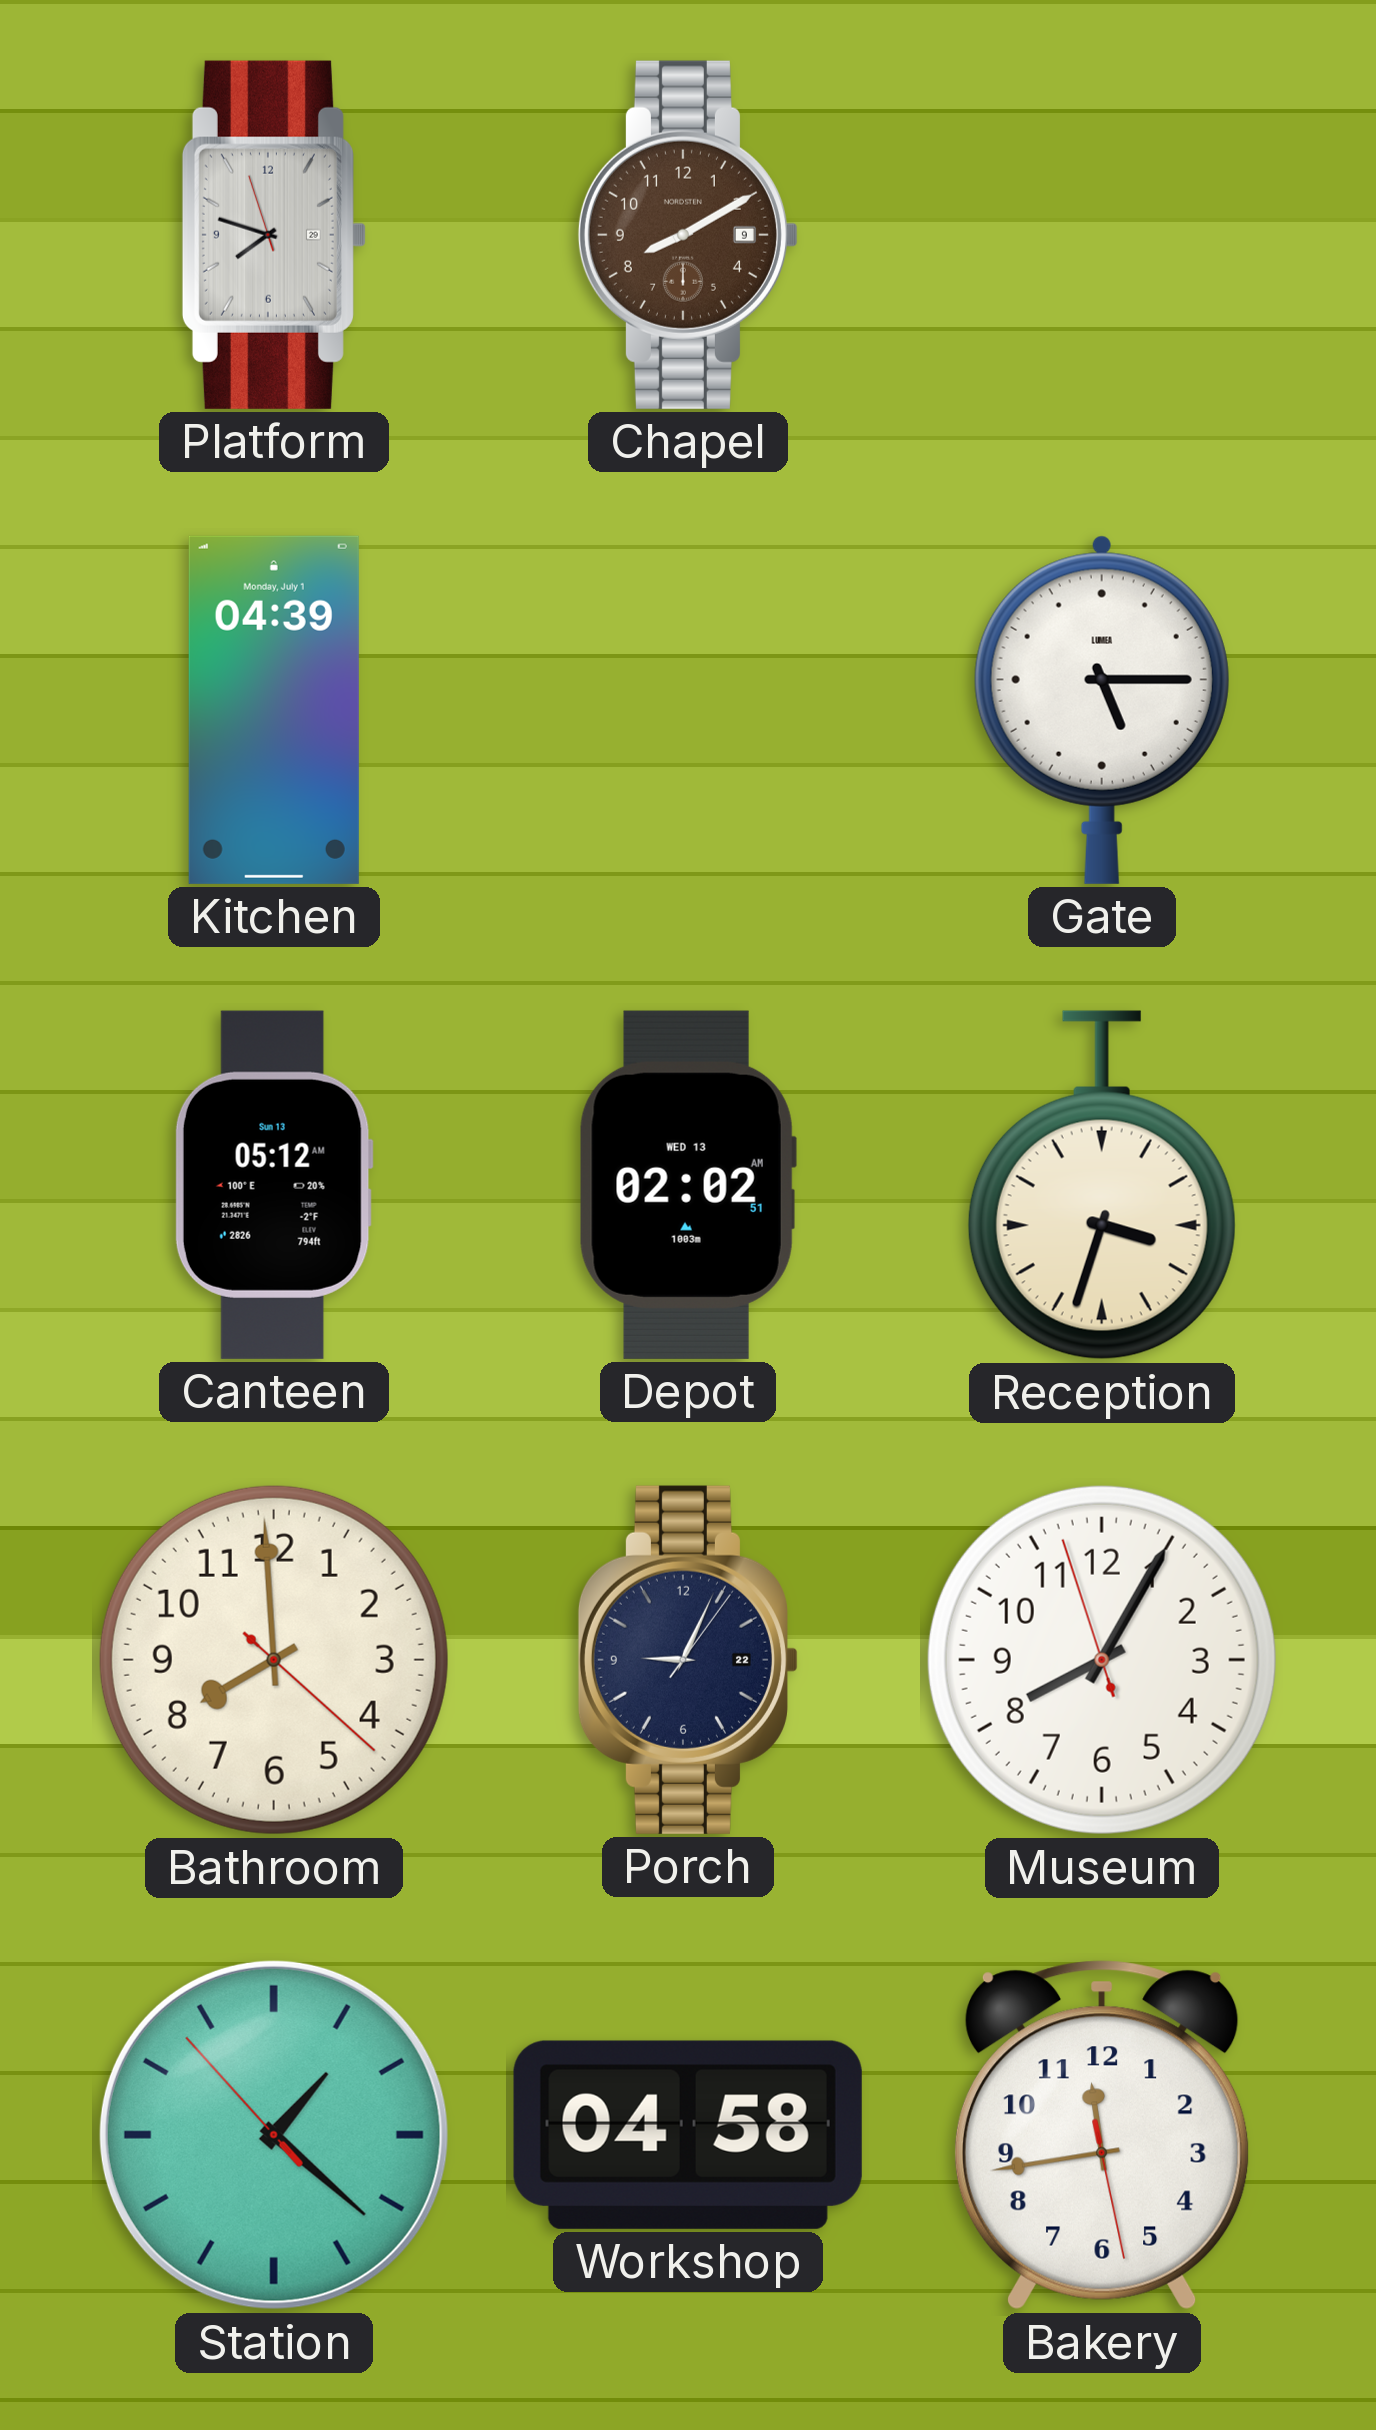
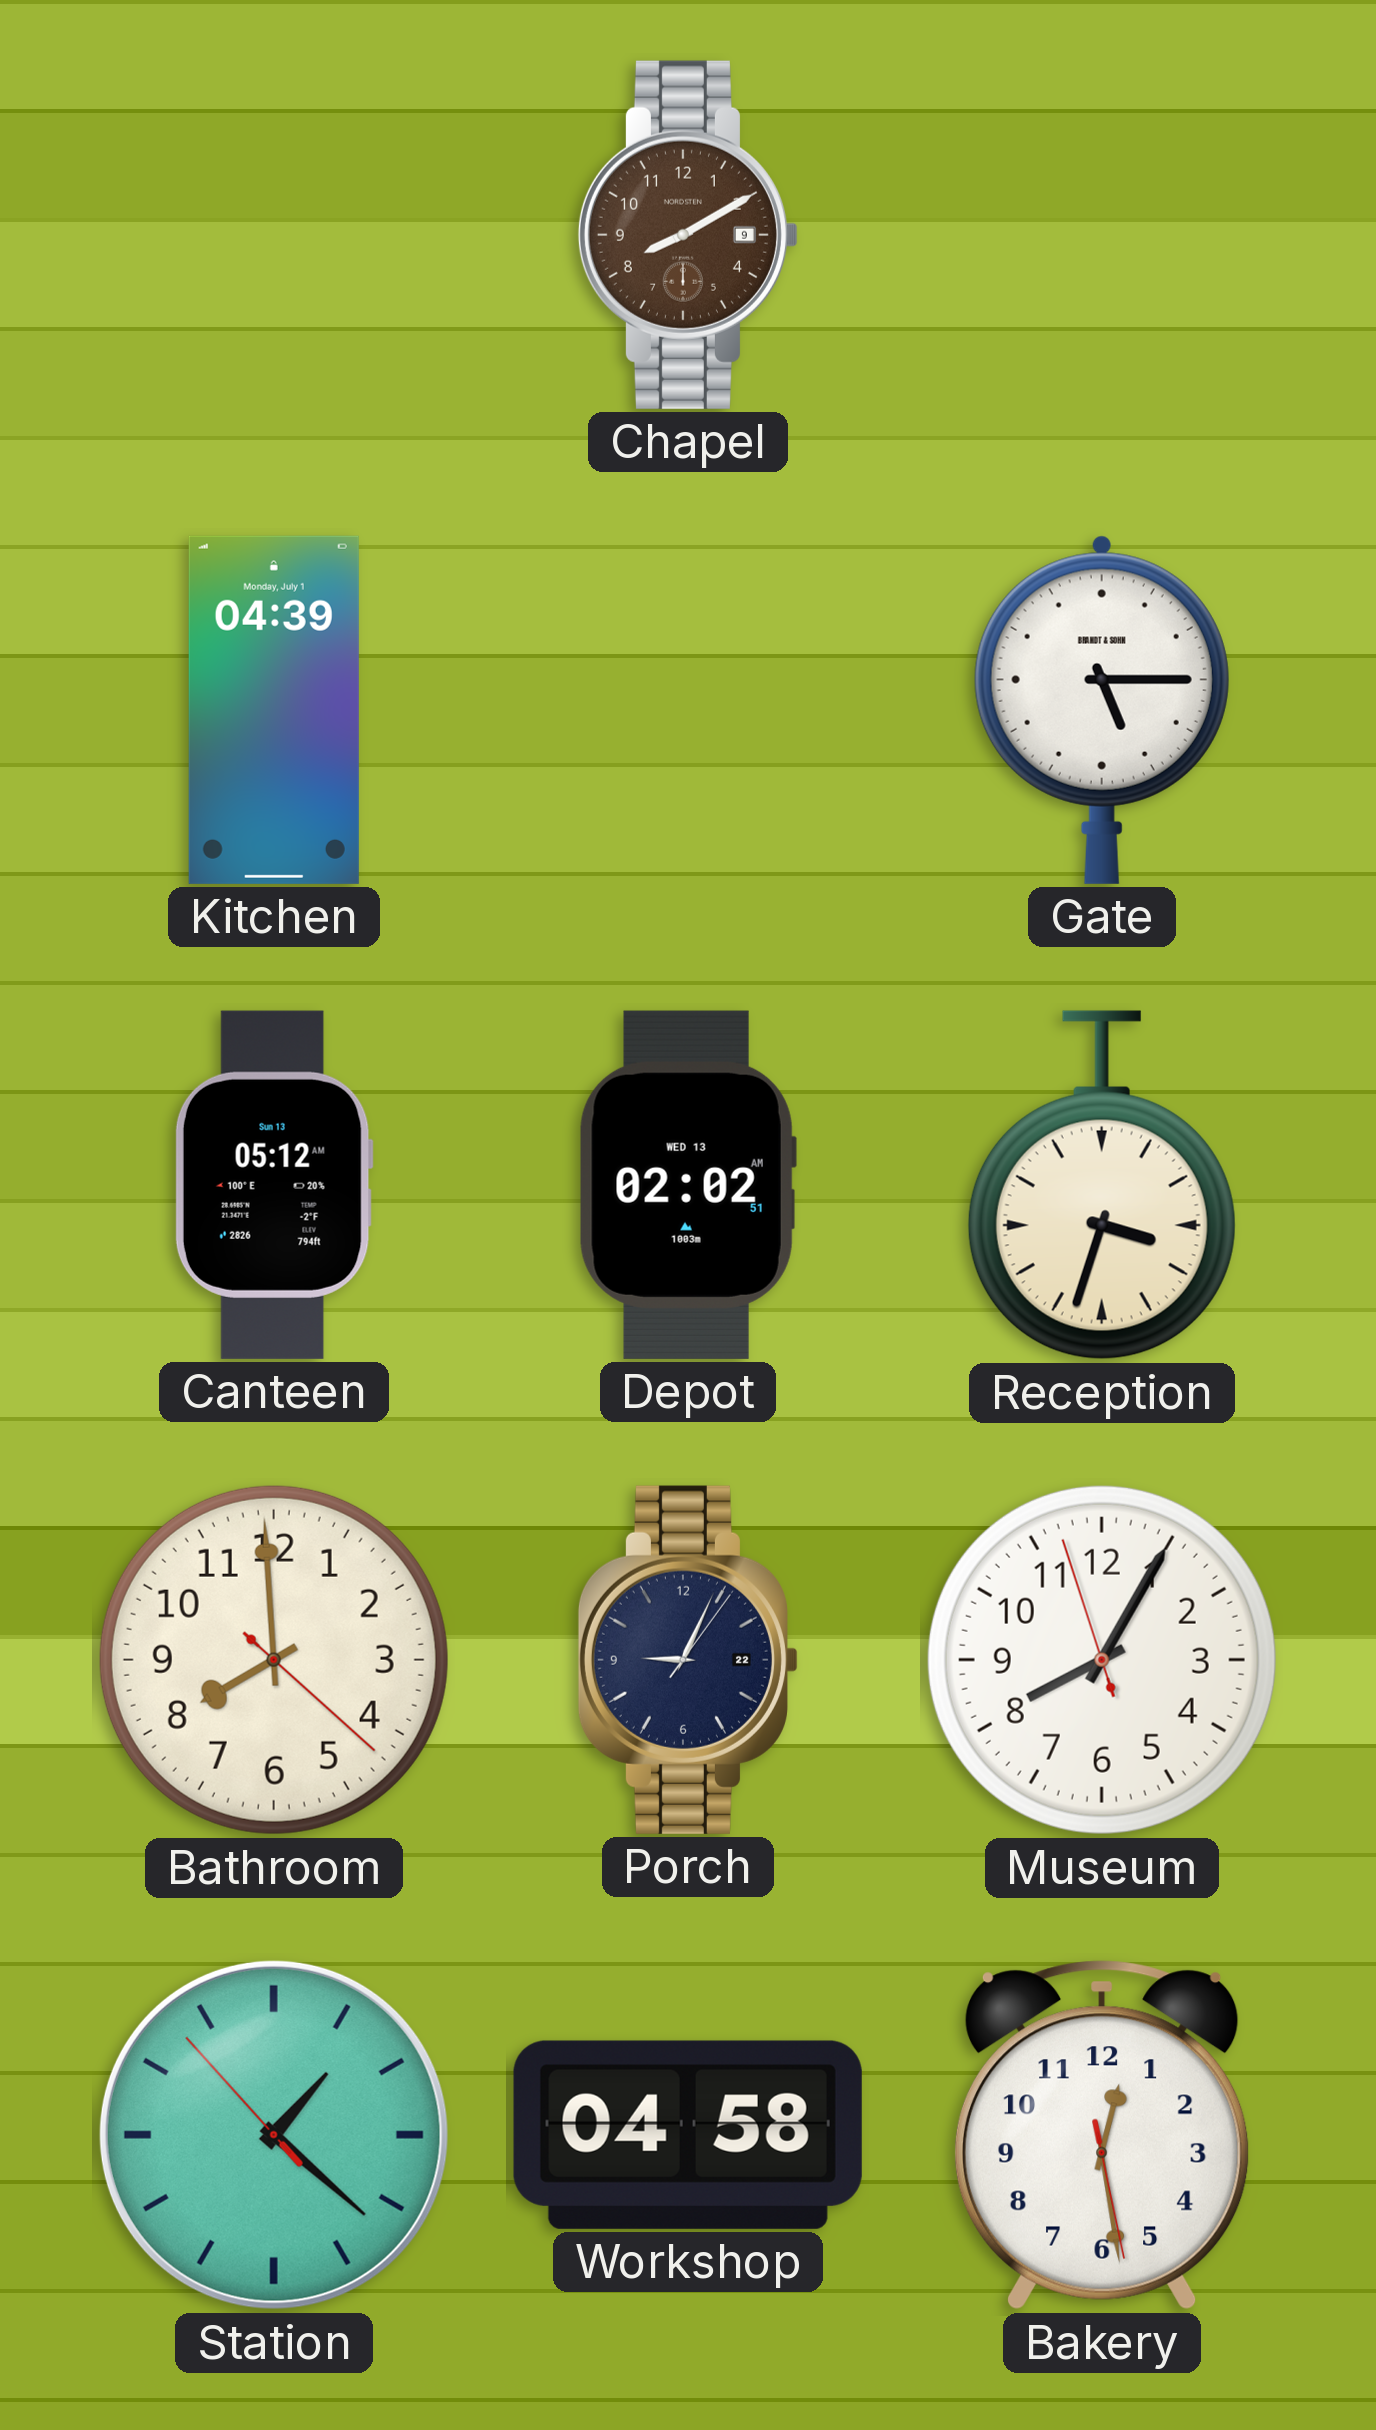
Platform: 7:47 -> none
Gate brand: LUMEA -> BRANDT & SOHN
Bakery: 11:43 -> 12:28
